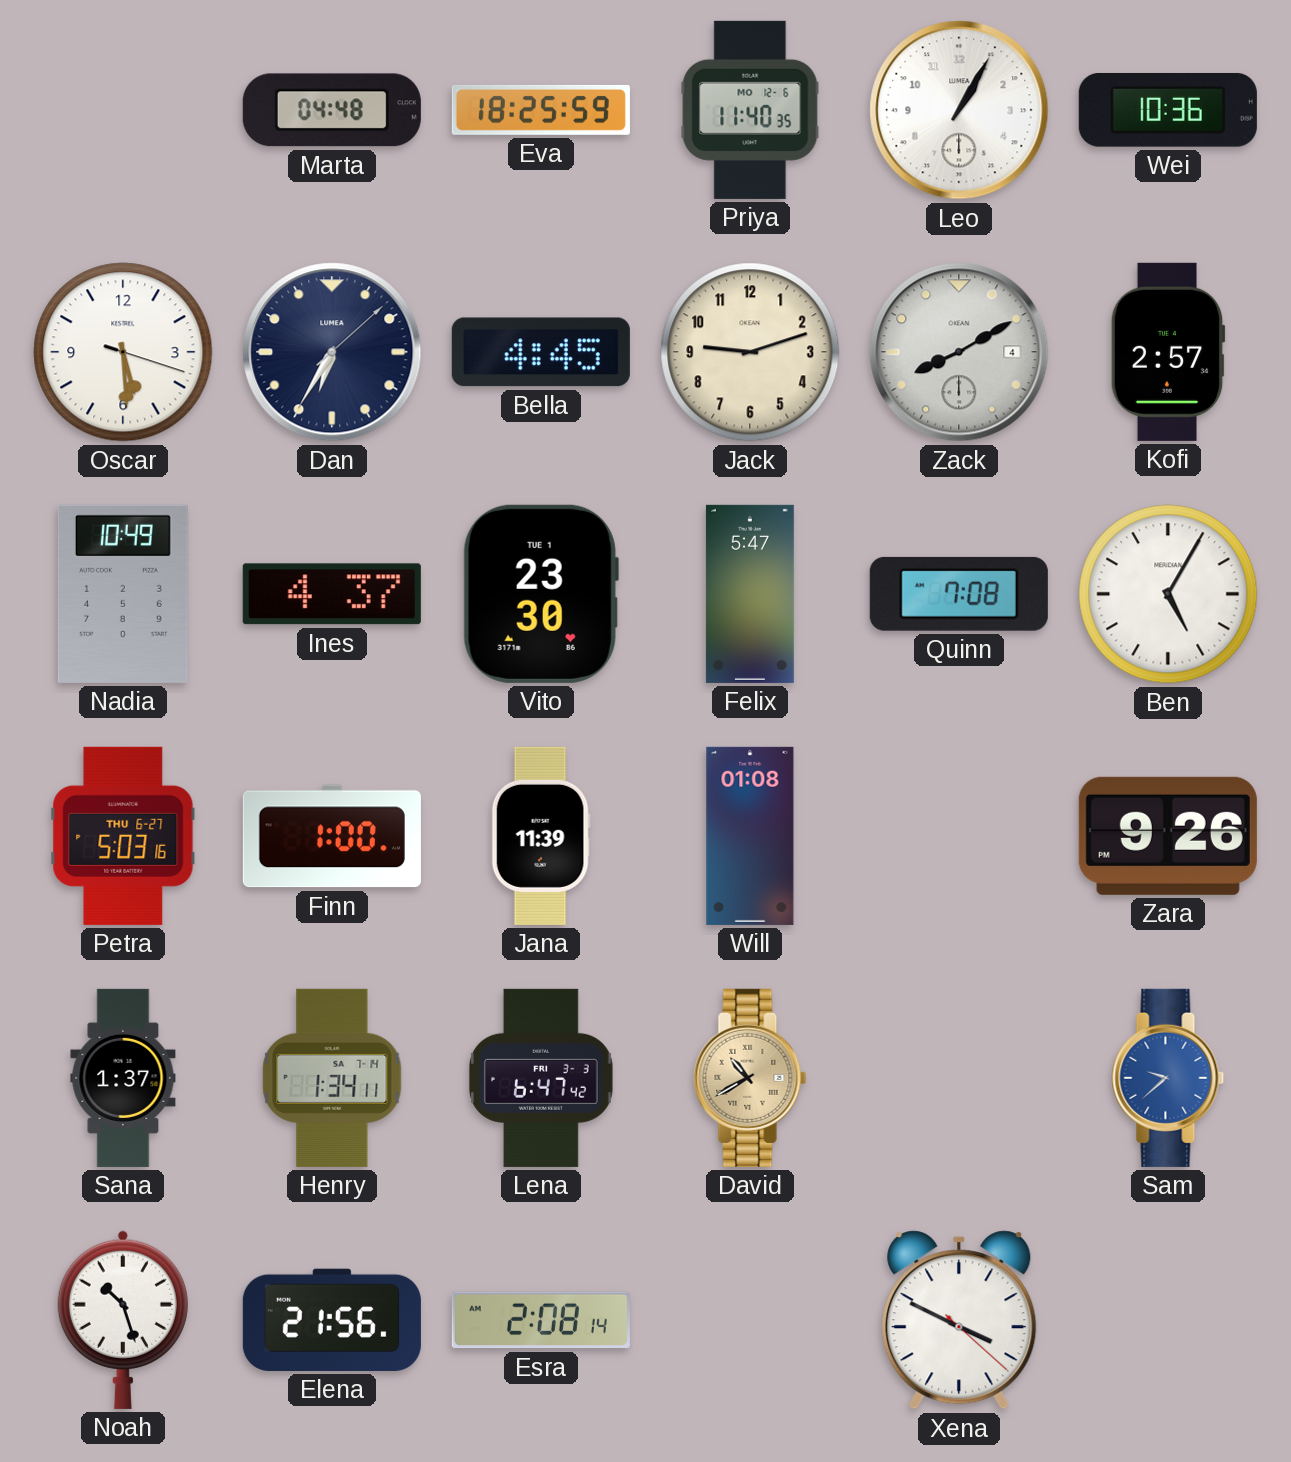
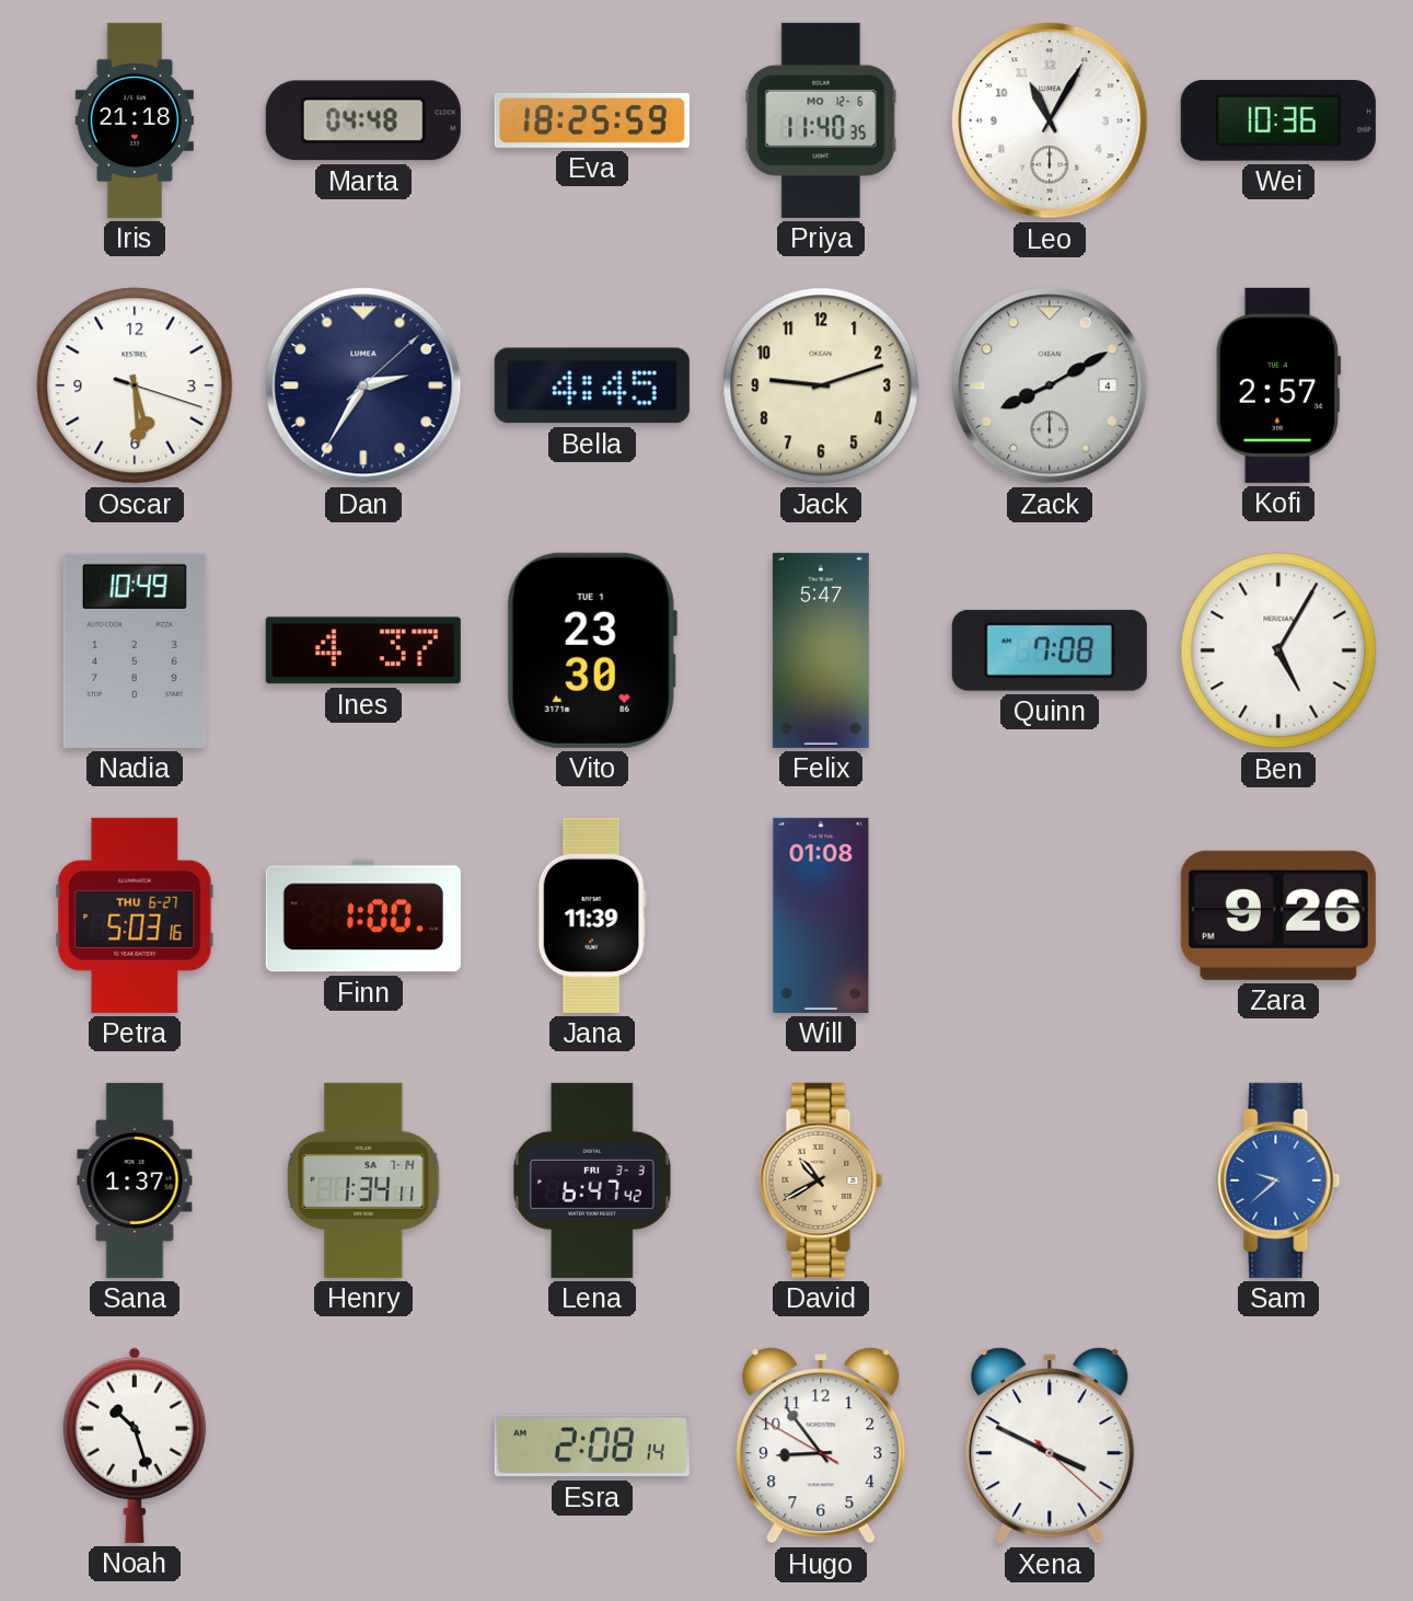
Iris: none -> 21:18
Leo: 1:05 -> 11:05
Dan: 6:35 -> 2:35
Elena: 21:56 -> none
Hugo: none -> 8:53
